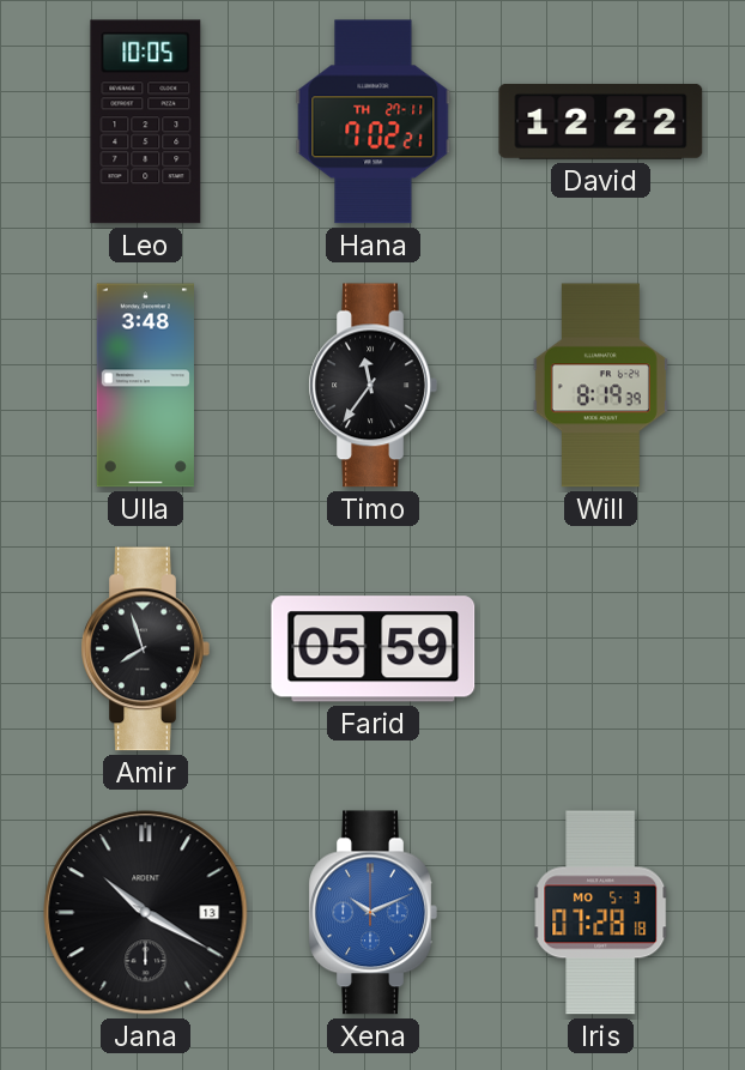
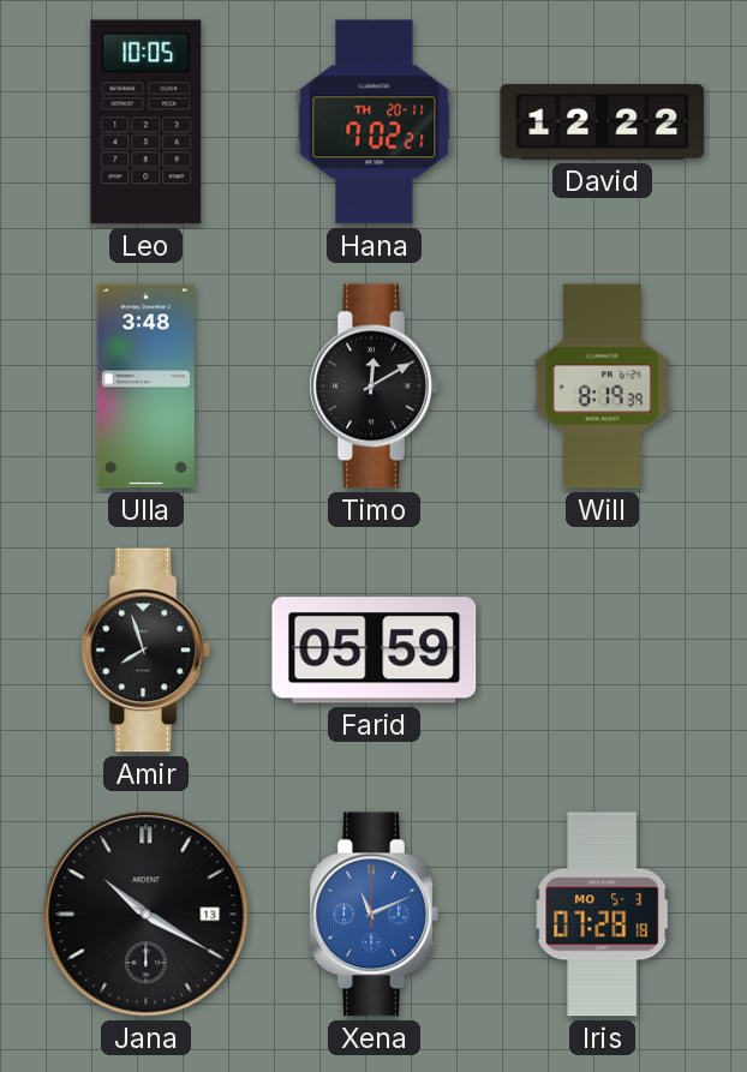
Hana date: TH 27-11 -> TH 20-11
Timo: 11:36 -> 12:10
Xena: 10:11 -> 11:11
